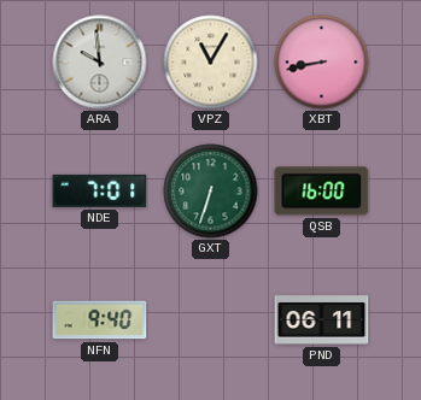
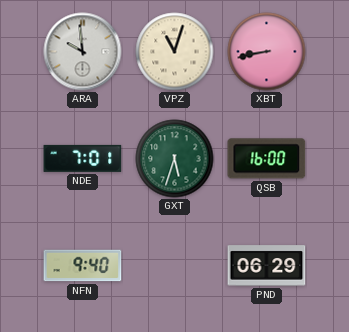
VPZ: 11:05 -> 11:03
GXT: 6:33 -> 5:33
PND: 06:11 -> 06:29
